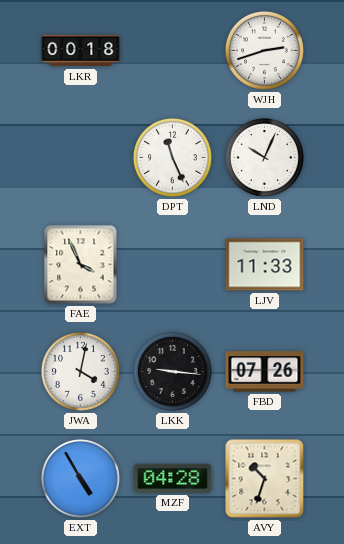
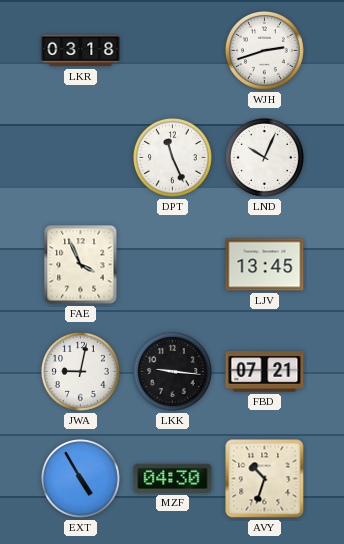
LKR: 00:18 -> 03:18
LJV: 11:33 -> 13:45
JWA: 4:02 -> 9:02
FBD: 07:26 -> 07:21
MZF: 04:28 -> 04:30
